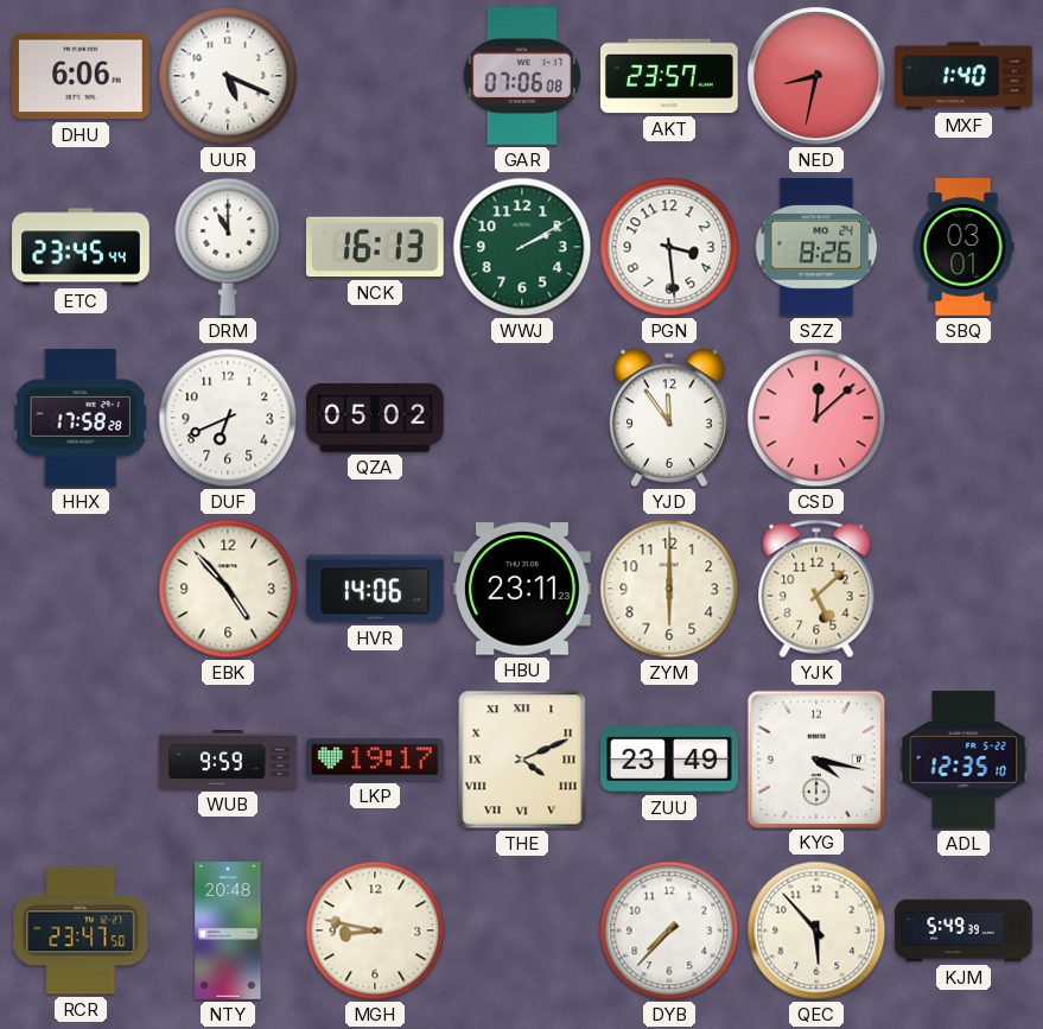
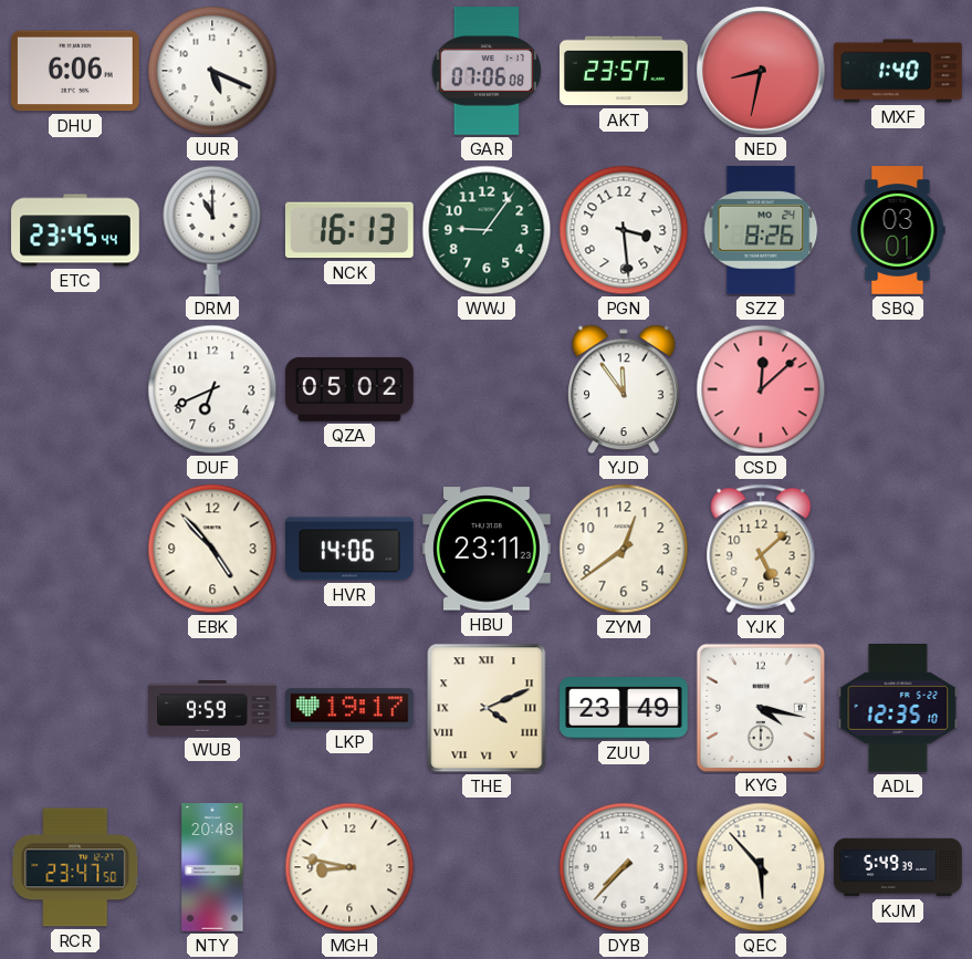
WWJ: 2:10 -> 9:06
HHX: 17:58 -> none
ZYM: 6:00 -> 12:39
